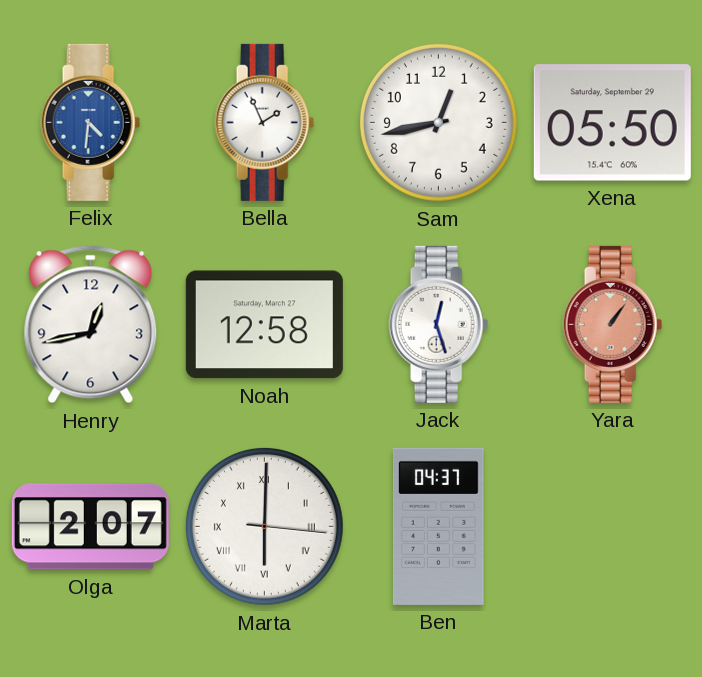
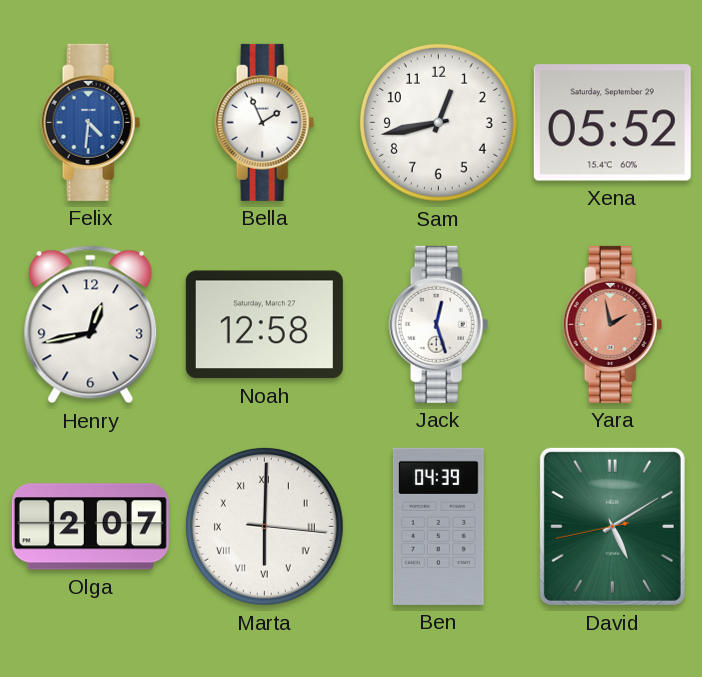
Xena: 05:50 -> 05:52
Yara: 1:06 -> 1:58
Ben: 04:37 -> 04:39
David: none -> 5:09
